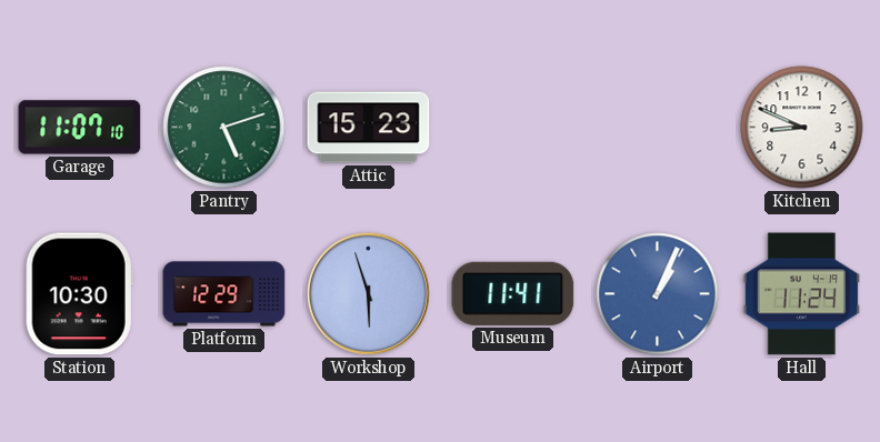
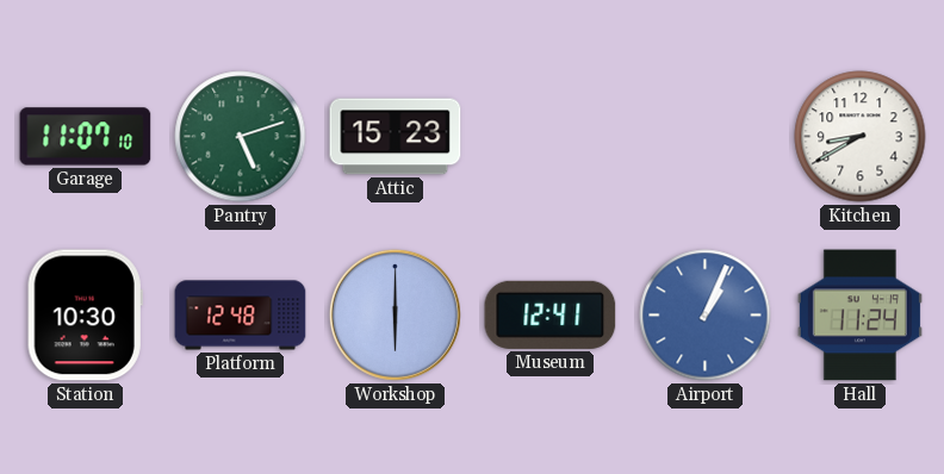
Kitchen: 8:49 -> 8:40
Platform: 12:29 -> 12:48
Workshop: 5:57 -> 6:00
Museum: 11:41 -> 12:41
